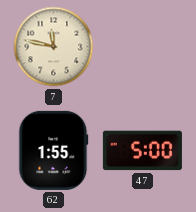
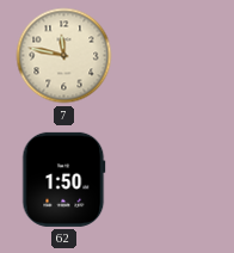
62: 1:55 -> 1:50
47: 5:00 -> none
